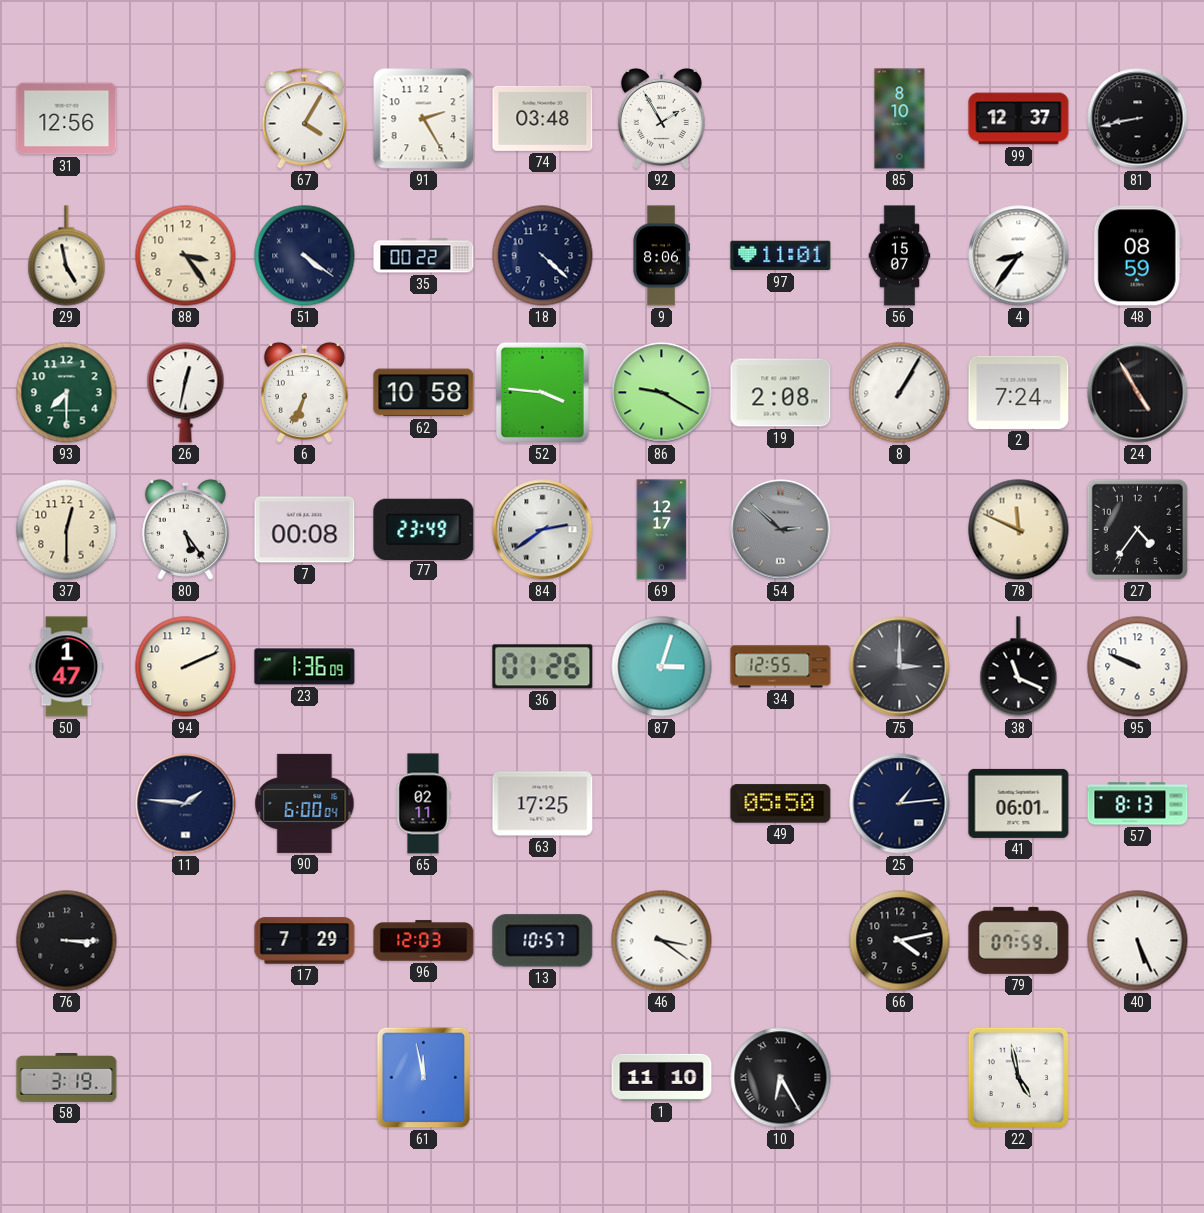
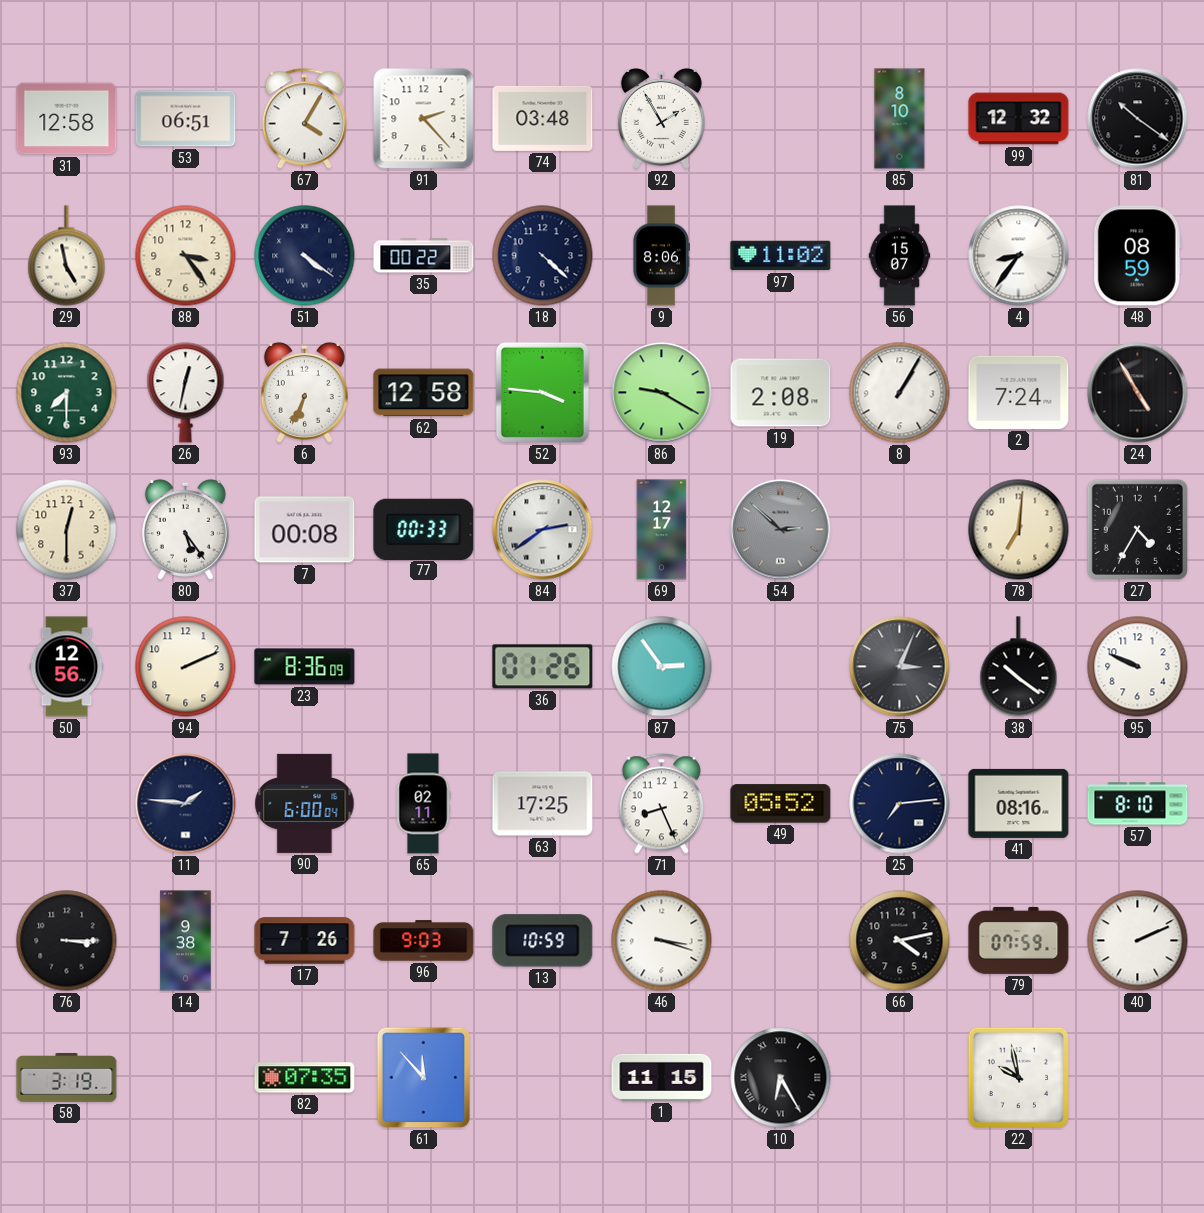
31: 12:56 -> 12:58
53: none -> 06:51
91: 2:25 -> 2:23
99: 12:37 -> 12:32
81: 8:43 -> 10:21
97: 11:01 -> 11:02
62: 10:58 -> 12:58
77: 23:49 -> 00:33
78: 11:49 -> 7:01
27: 4:36 -> 4:35
50: 1:47 -> 12:56
23: 1:36 -> 8:36
87: 3:03 -> 2:54
34: 12:55 -> none
75: 3:00 -> 3:04
38: 11:19 -> 10:21
71: none -> 8:26
49: 05:50 -> 05:52
25: 1:14 -> 7:14
41: 06:01 -> 08:16
57: 8:13 -> 8:10
14: none -> 9:38
17: 7:29 -> 7:26
96: 12:03 -> 9:03
13: 10:57 -> 10:59
46: 3:21 -> 3:18
40: 5:26 -> 2:11
82: none -> 07:35
61: 11:58 -> 11:53
1: 11:10 -> 11:15
22: 4:58 -> 9:58
